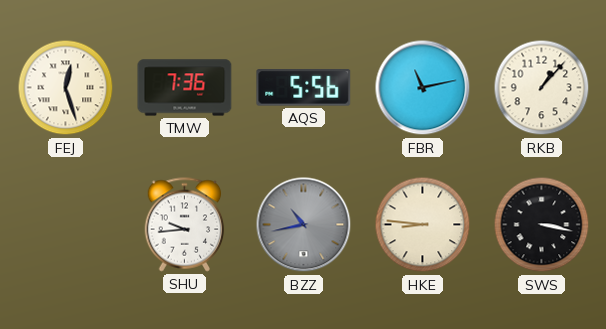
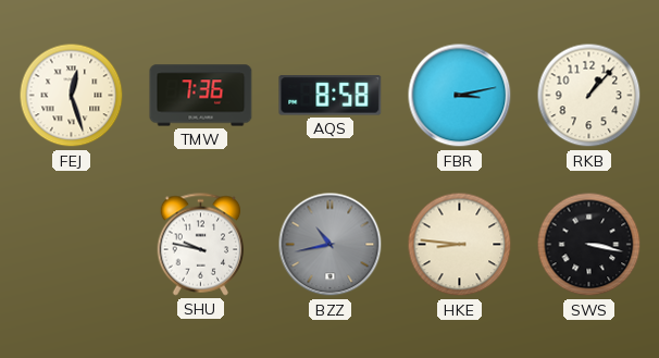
AQS: 5:56 -> 8:58
FBR: 11:13 -> 3:13
SHU: 9:44 -> 9:47
